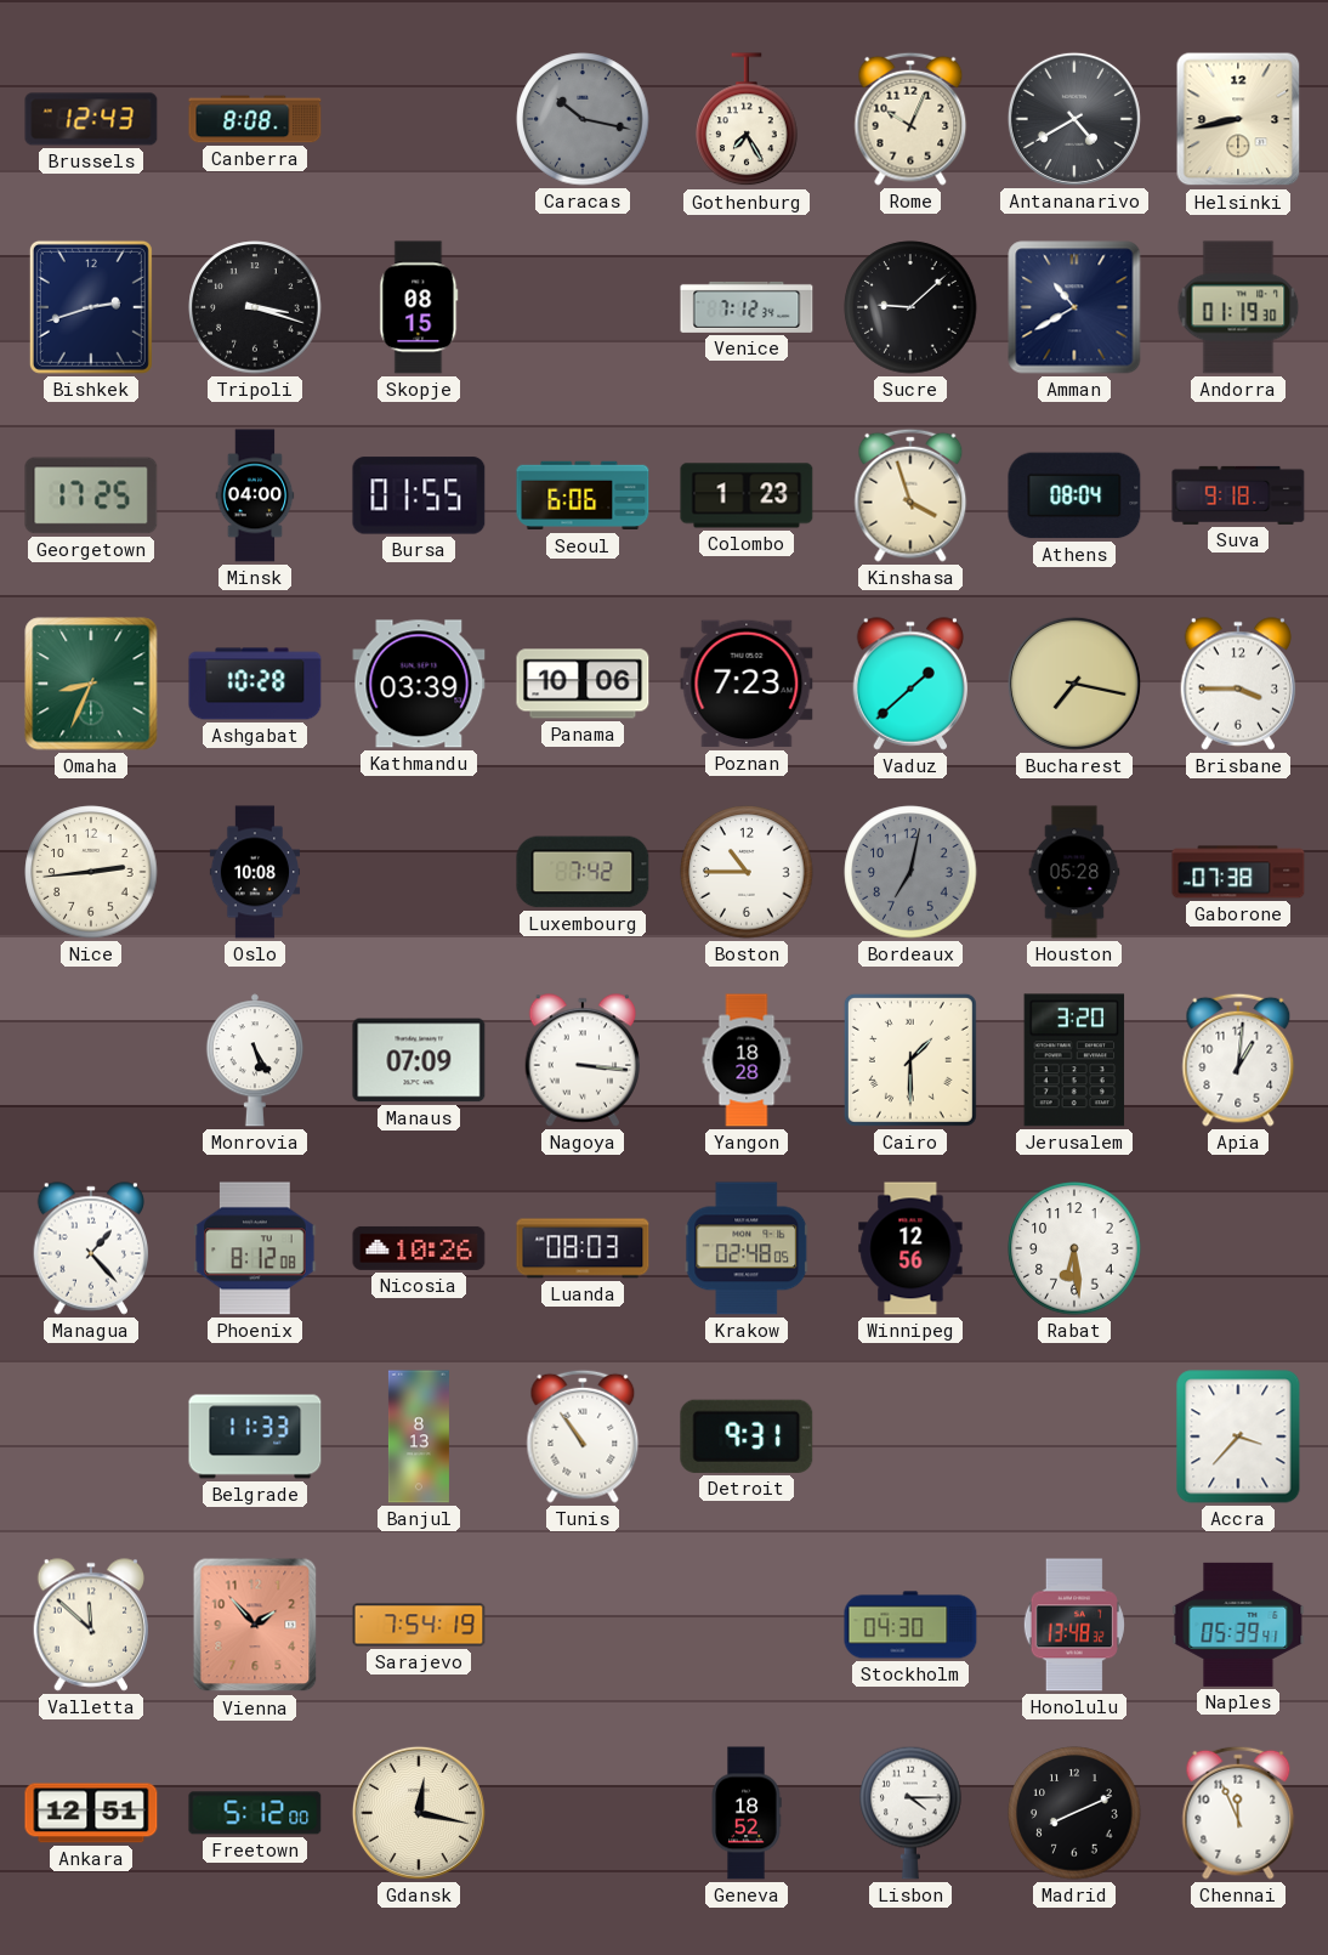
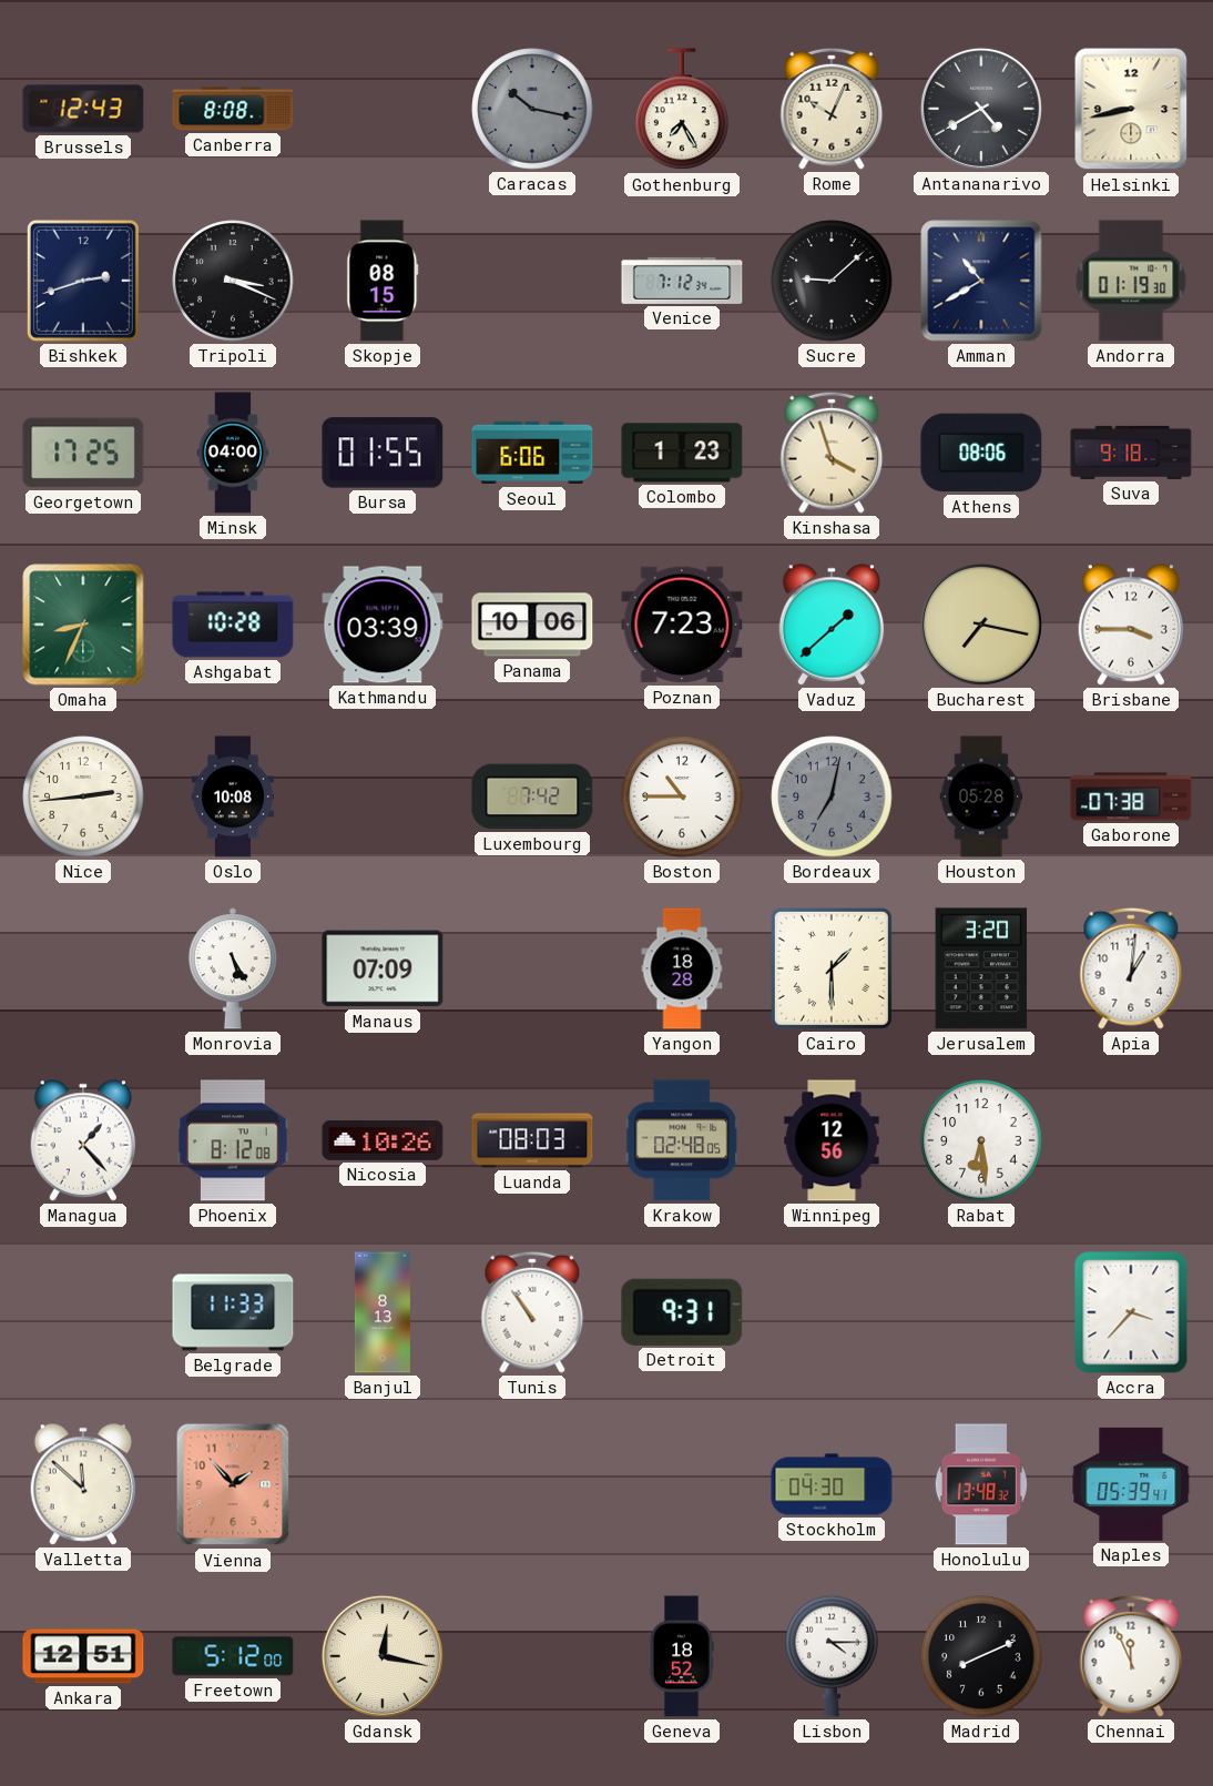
Tripoli: 3:18 -> 3:19
Athens: 08:04 -> 08:06
Nagoya: 3:16 -> none
Sarajevo: 7:54 -> none
